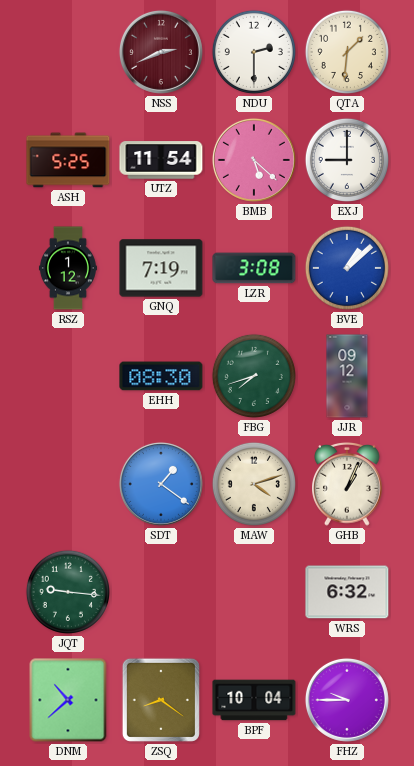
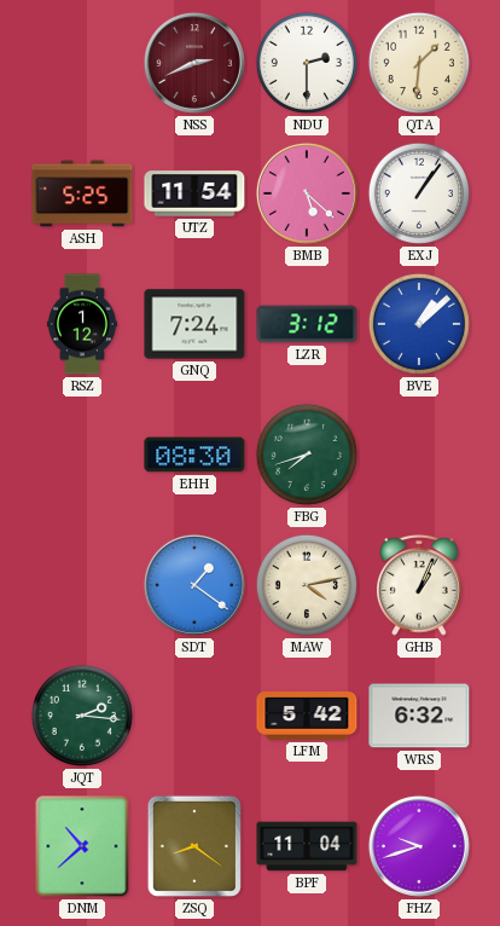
EXJ: 9:00 -> 1:06
GNQ: 7:19 -> 7:24
LZR: 3:08 -> 3:12
JJR: 09:12 -> none
MAW: 4:12 -> 4:13
JQT: 9:16 -> 2:16
LFM: none -> 5:42
BPF: 10:04 -> 11:04
FHZ: 9:45 -> 9:42
